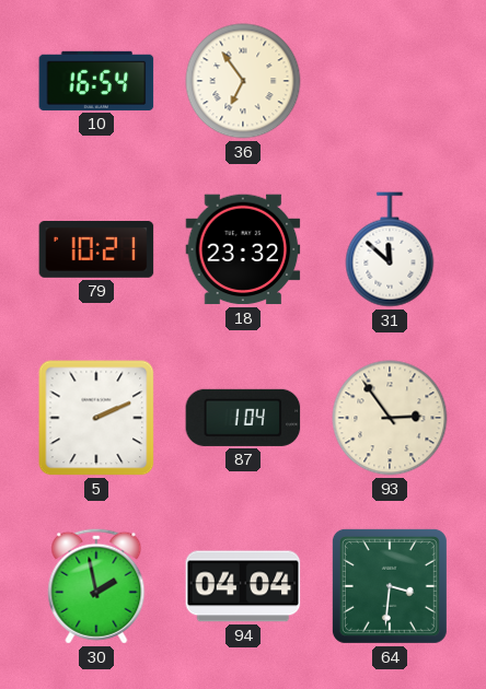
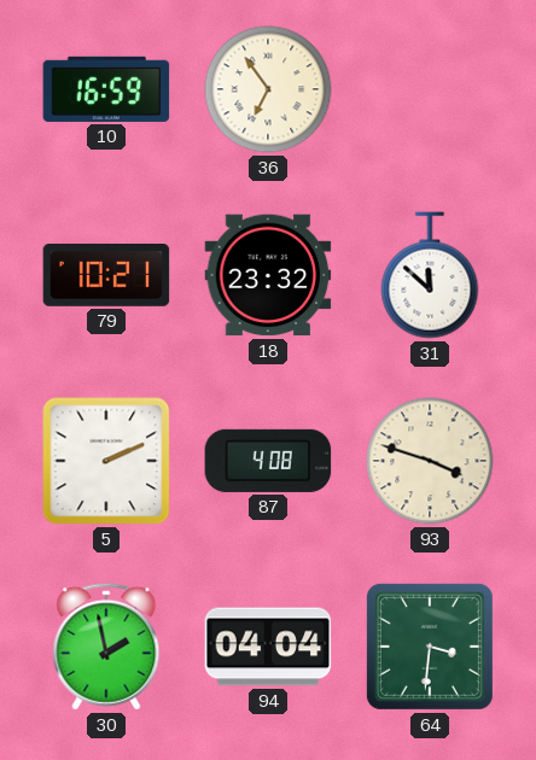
10: 16:54 -> 16:59
87: 1:04 -> 4:08
93: 2:54 -> 3:48
